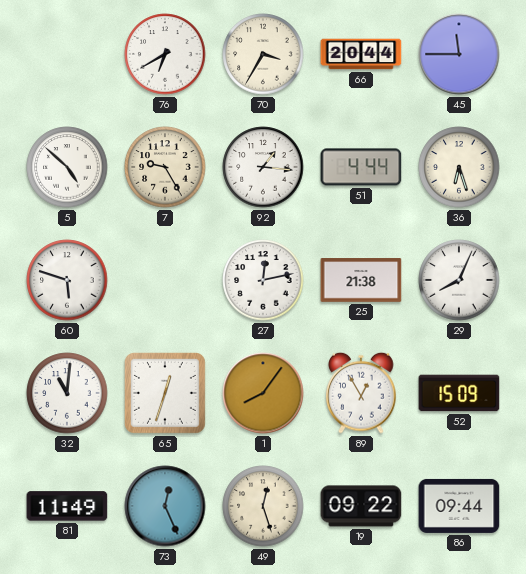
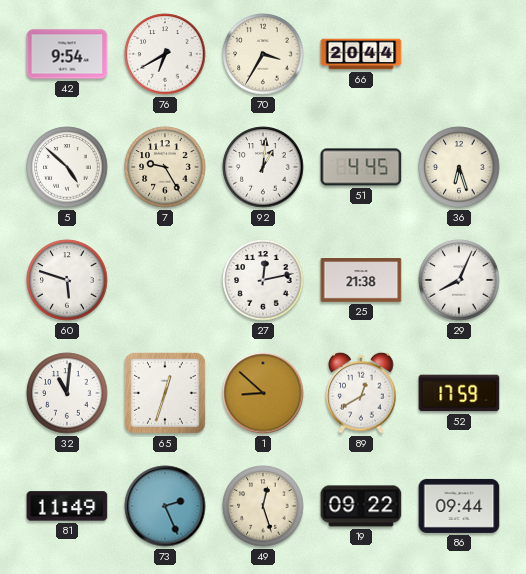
42: none -> 9:54
45: 11:45 -> none
92: 1:16 -> 1:01
51: 4:44 -> 4:45
1: 8:06 -> 8:52
89: 12:55 -> 12:40
52: 15:09 -> 17:59
73: 12:26 -> 2:26
